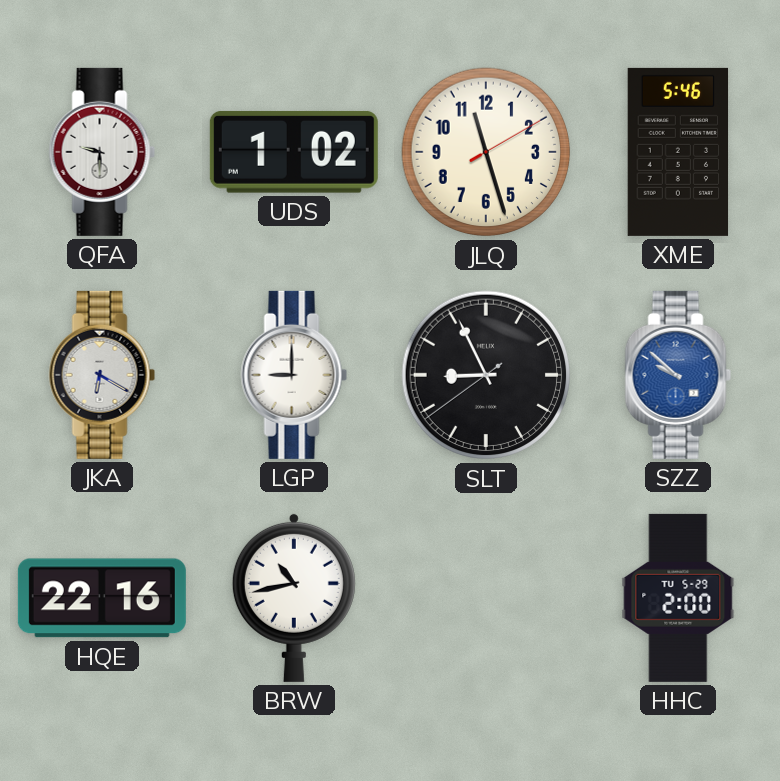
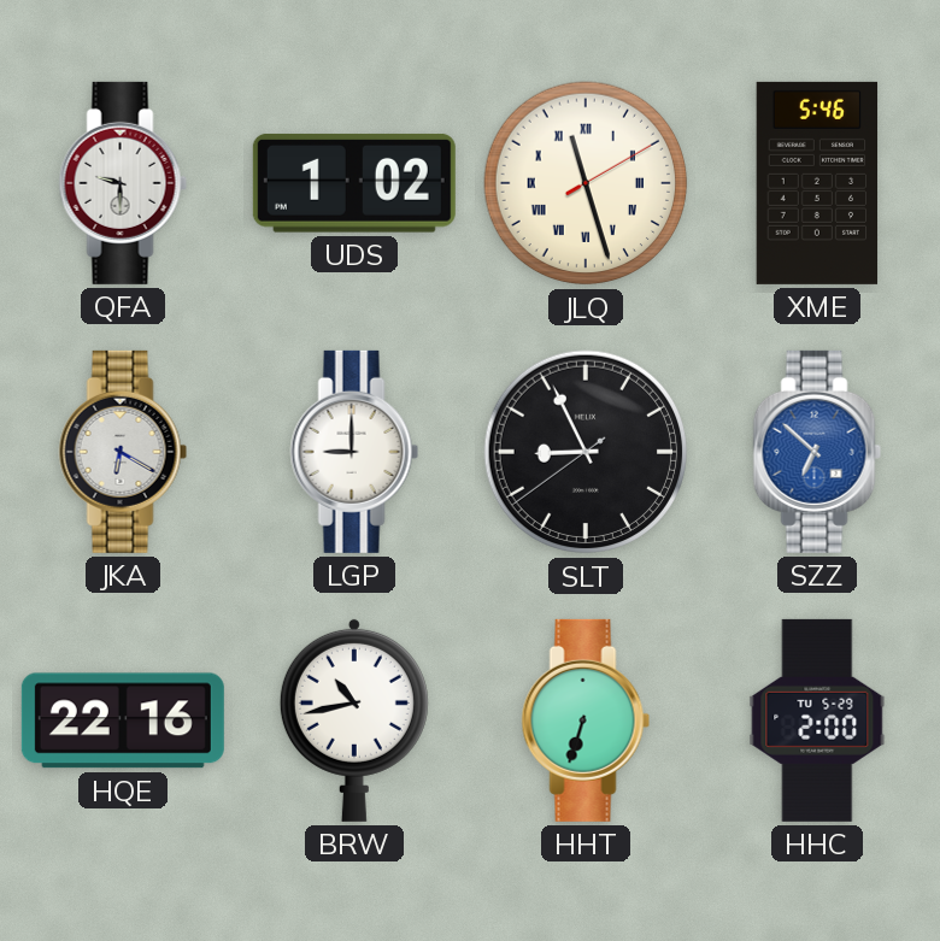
JLQ numerals: Arabic -> Roman
SZZ: 9:52 -> 6:52
HHT: none -> 6:33
